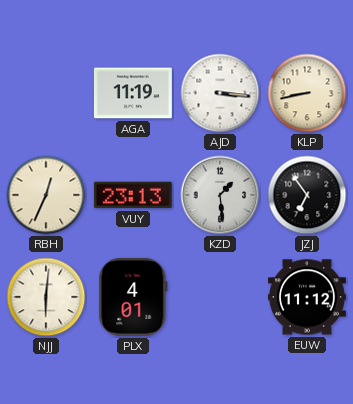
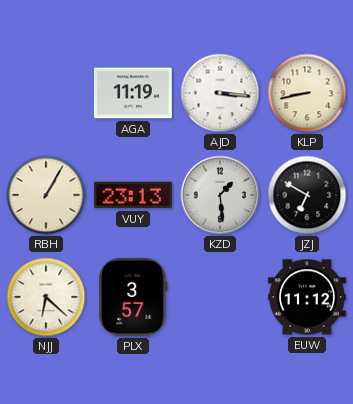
RBH: 12:34 -> 1:05
JZJ: 6:54 -> 6:50
NJJ: 6:01 -> 6:22
PLX: 4:01 -> 3:57
